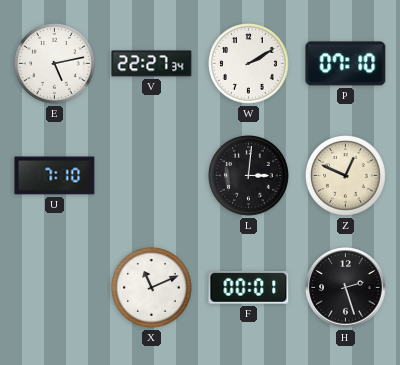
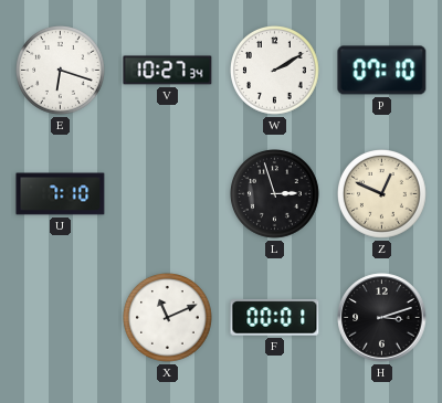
E: 5:13 -> 6:18
V: 22:27 -> 10:27
L: 3:01 -> 2:57
H: 2:27 -> 3:12
